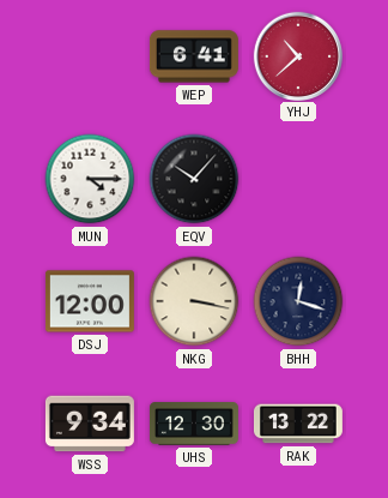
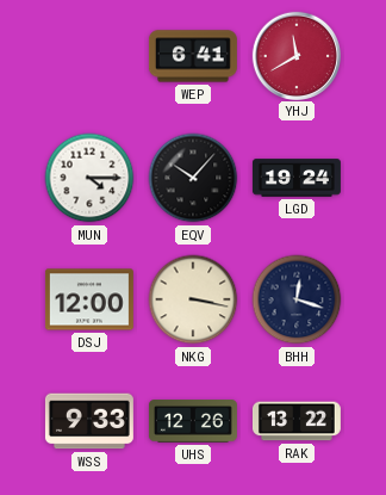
YHJ: 10:38 -> 11:40
LGD: none -> 19:24
WSS: 9:34 -> 9:33
UHS: 12:30 -> 12:26
